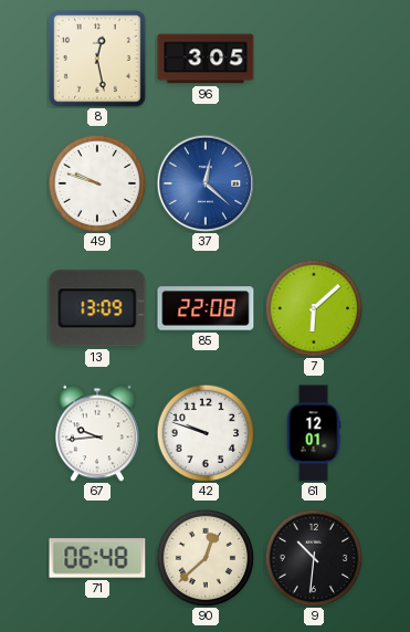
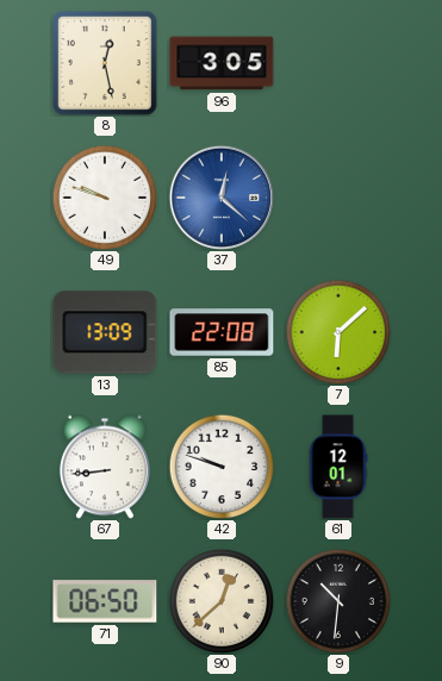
67: 9:44 -> 8:44
71: 06:48 -> 06:50
